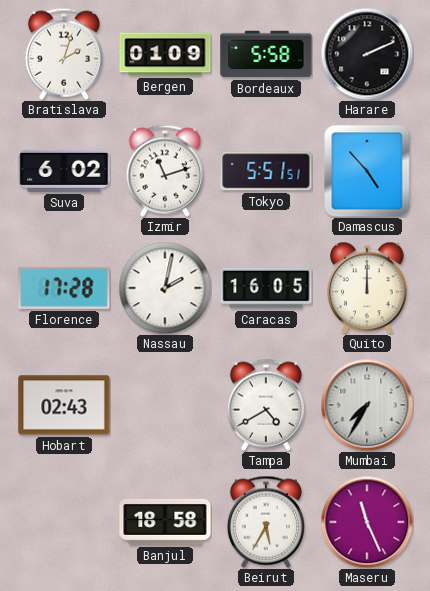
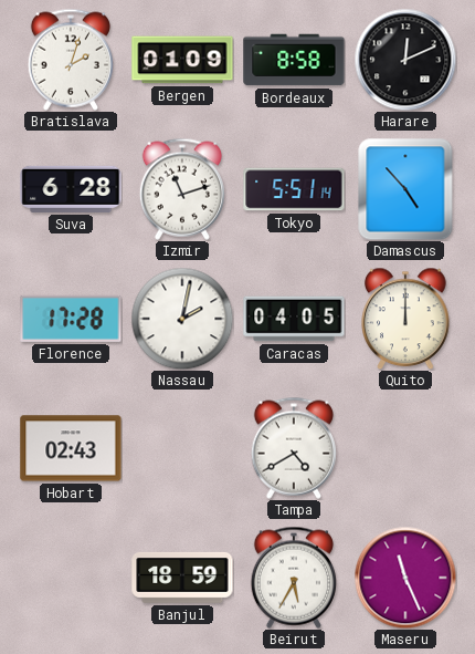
Bordeaux: 5:58 -> 8:58
Harare: 2:11 -> 12:11
Suva: 6:02 -> 6:28
Tokyo: 5:51:51 -> 5:51:14
Caracas: 16:05 -> 04:05
Mumbai: 7:35 -> none
Banjul: 18:58 -> 18:59
